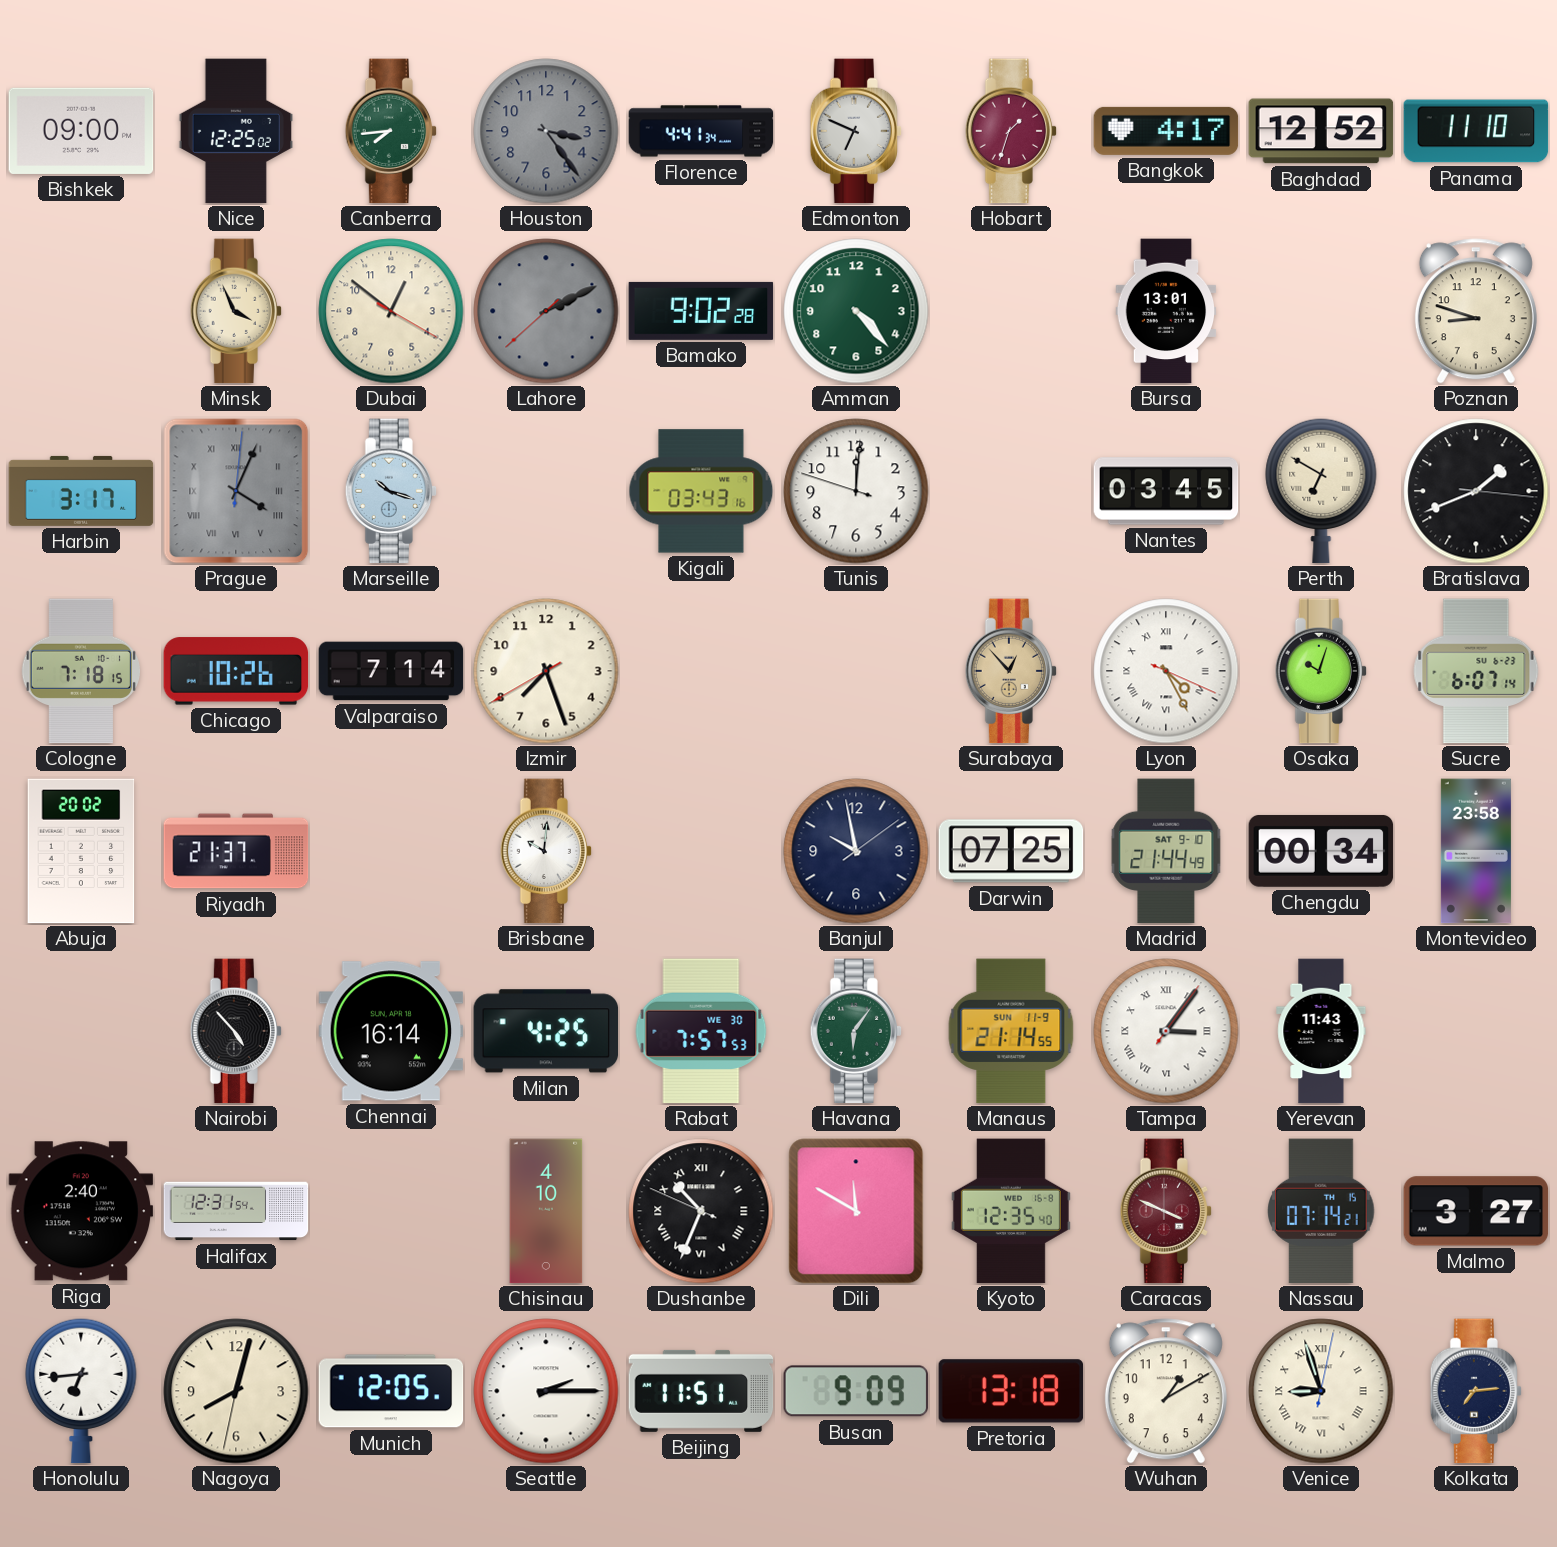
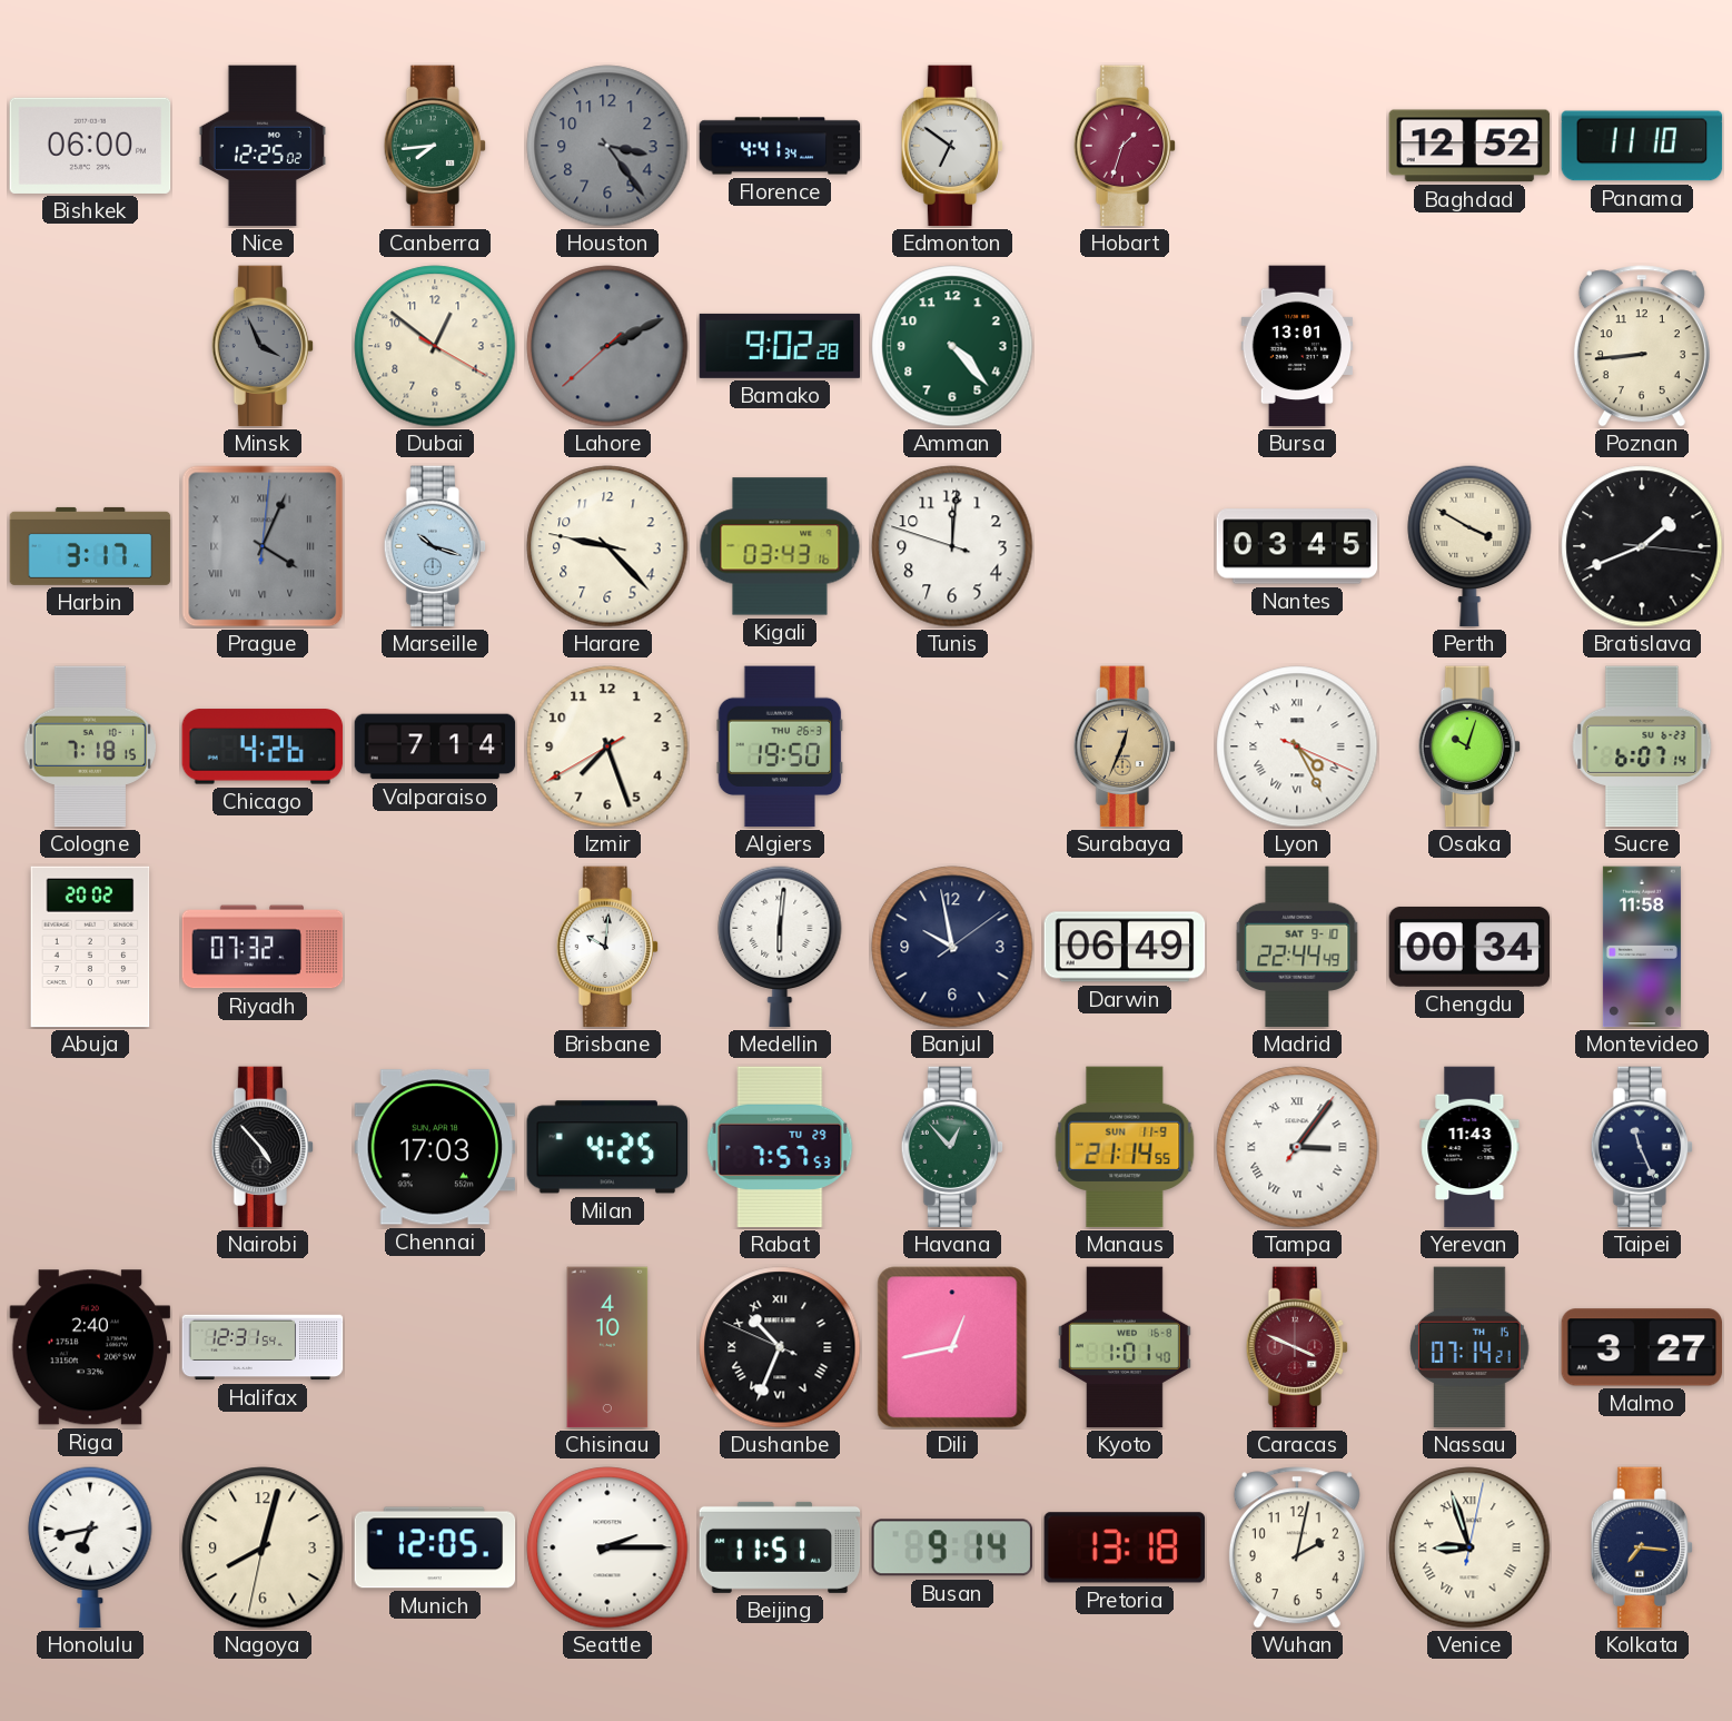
Bishkek: 09:00 -> 06:00
Edmonton: 6:49 -> 6:51
Bangkok: 4:17 -> none
Minsk dial: cream -> grey
Poznan: 8:48 -> 8:44
Harare: none -> 9:22
Perth: 6:50 -> 3:50
Chicago: 10:26 -> 4:26
Algiers: none -> 19:50
Surabaya: 12:53 -> 12:34
Riyadh: 21:37 -> 07:32
Medellin: none -> 6:01
Darwin: 07:25 -> 06:49
Madrid: 21:44 -> 22:44
Montevideo: 23:58 -> 11:58
Chennai: 16:14 -> 17:03
Rabat date: WE 30 -> TU 29
Havana: 6:06 -> 12:53
Taipei: none -> 11:26
Dili: 11:50 -> 12:43
Kyoto: 12:35 -> 1:01
Honolulu: 6:44 -> 6:43
Busan: 9:09 -> 9:14
Wuhan: 1:10 -> 2:02
Kolkata: 7:14 -> 7:16
